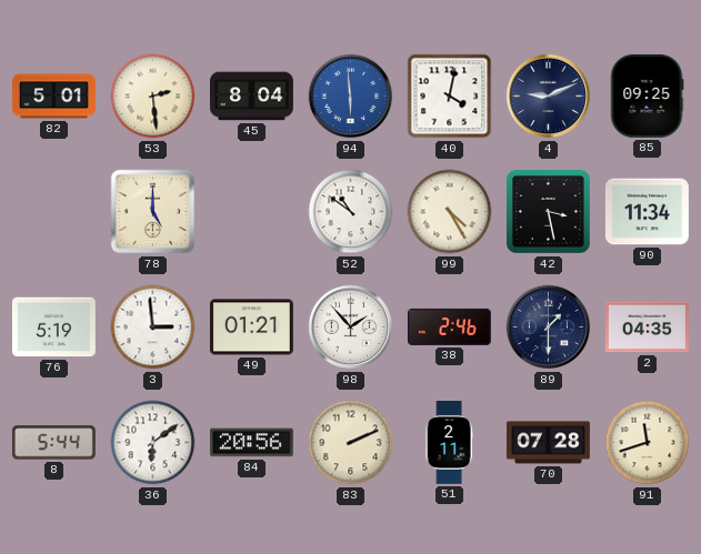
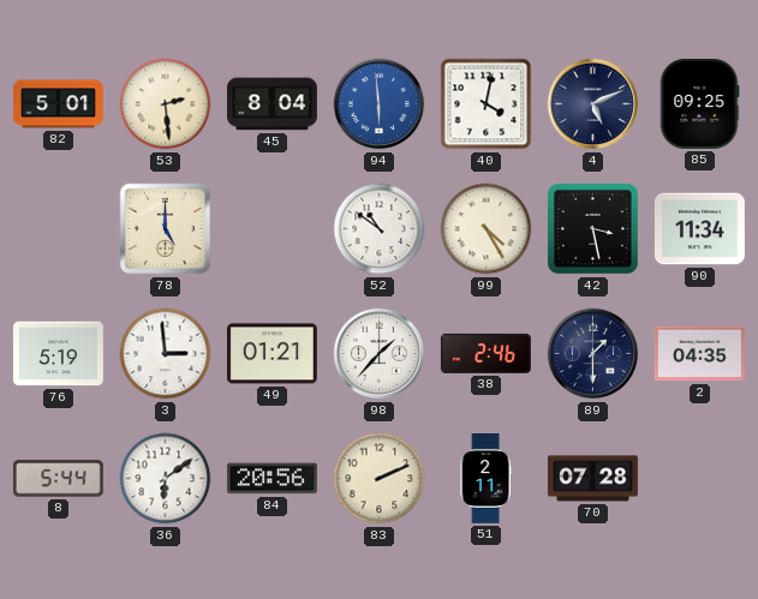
4: 9:11 -> 5:11
98: 1:53 -> 1:37
91: 11:42 -> none
